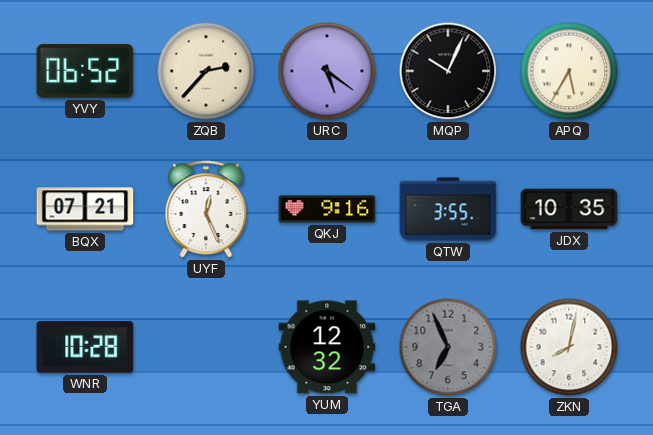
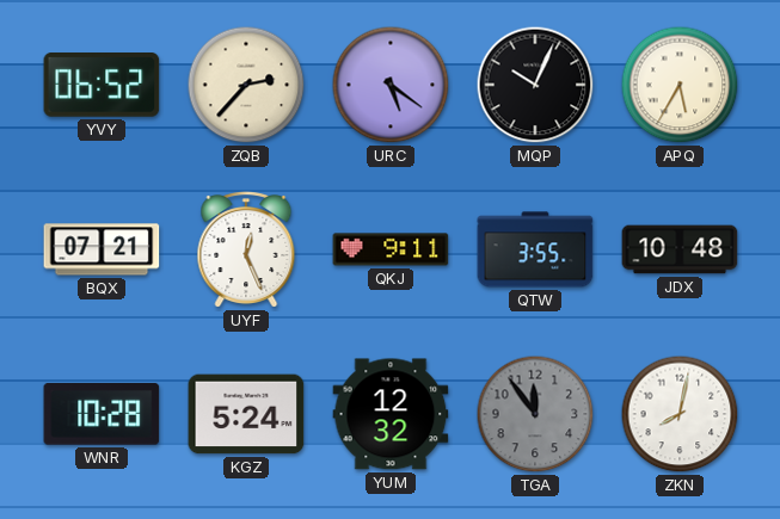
QKJ: 9:16 -> 9:11
JDX: 10:35 -> 10:48
KGZ: none -> 5:24
TGA: 6:56 -> 11:54
